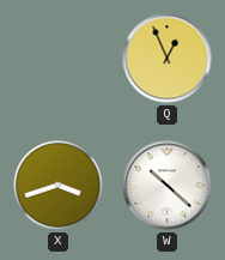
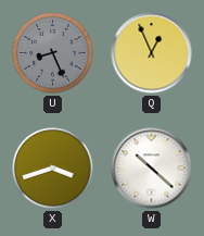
U: none -> 8:26
